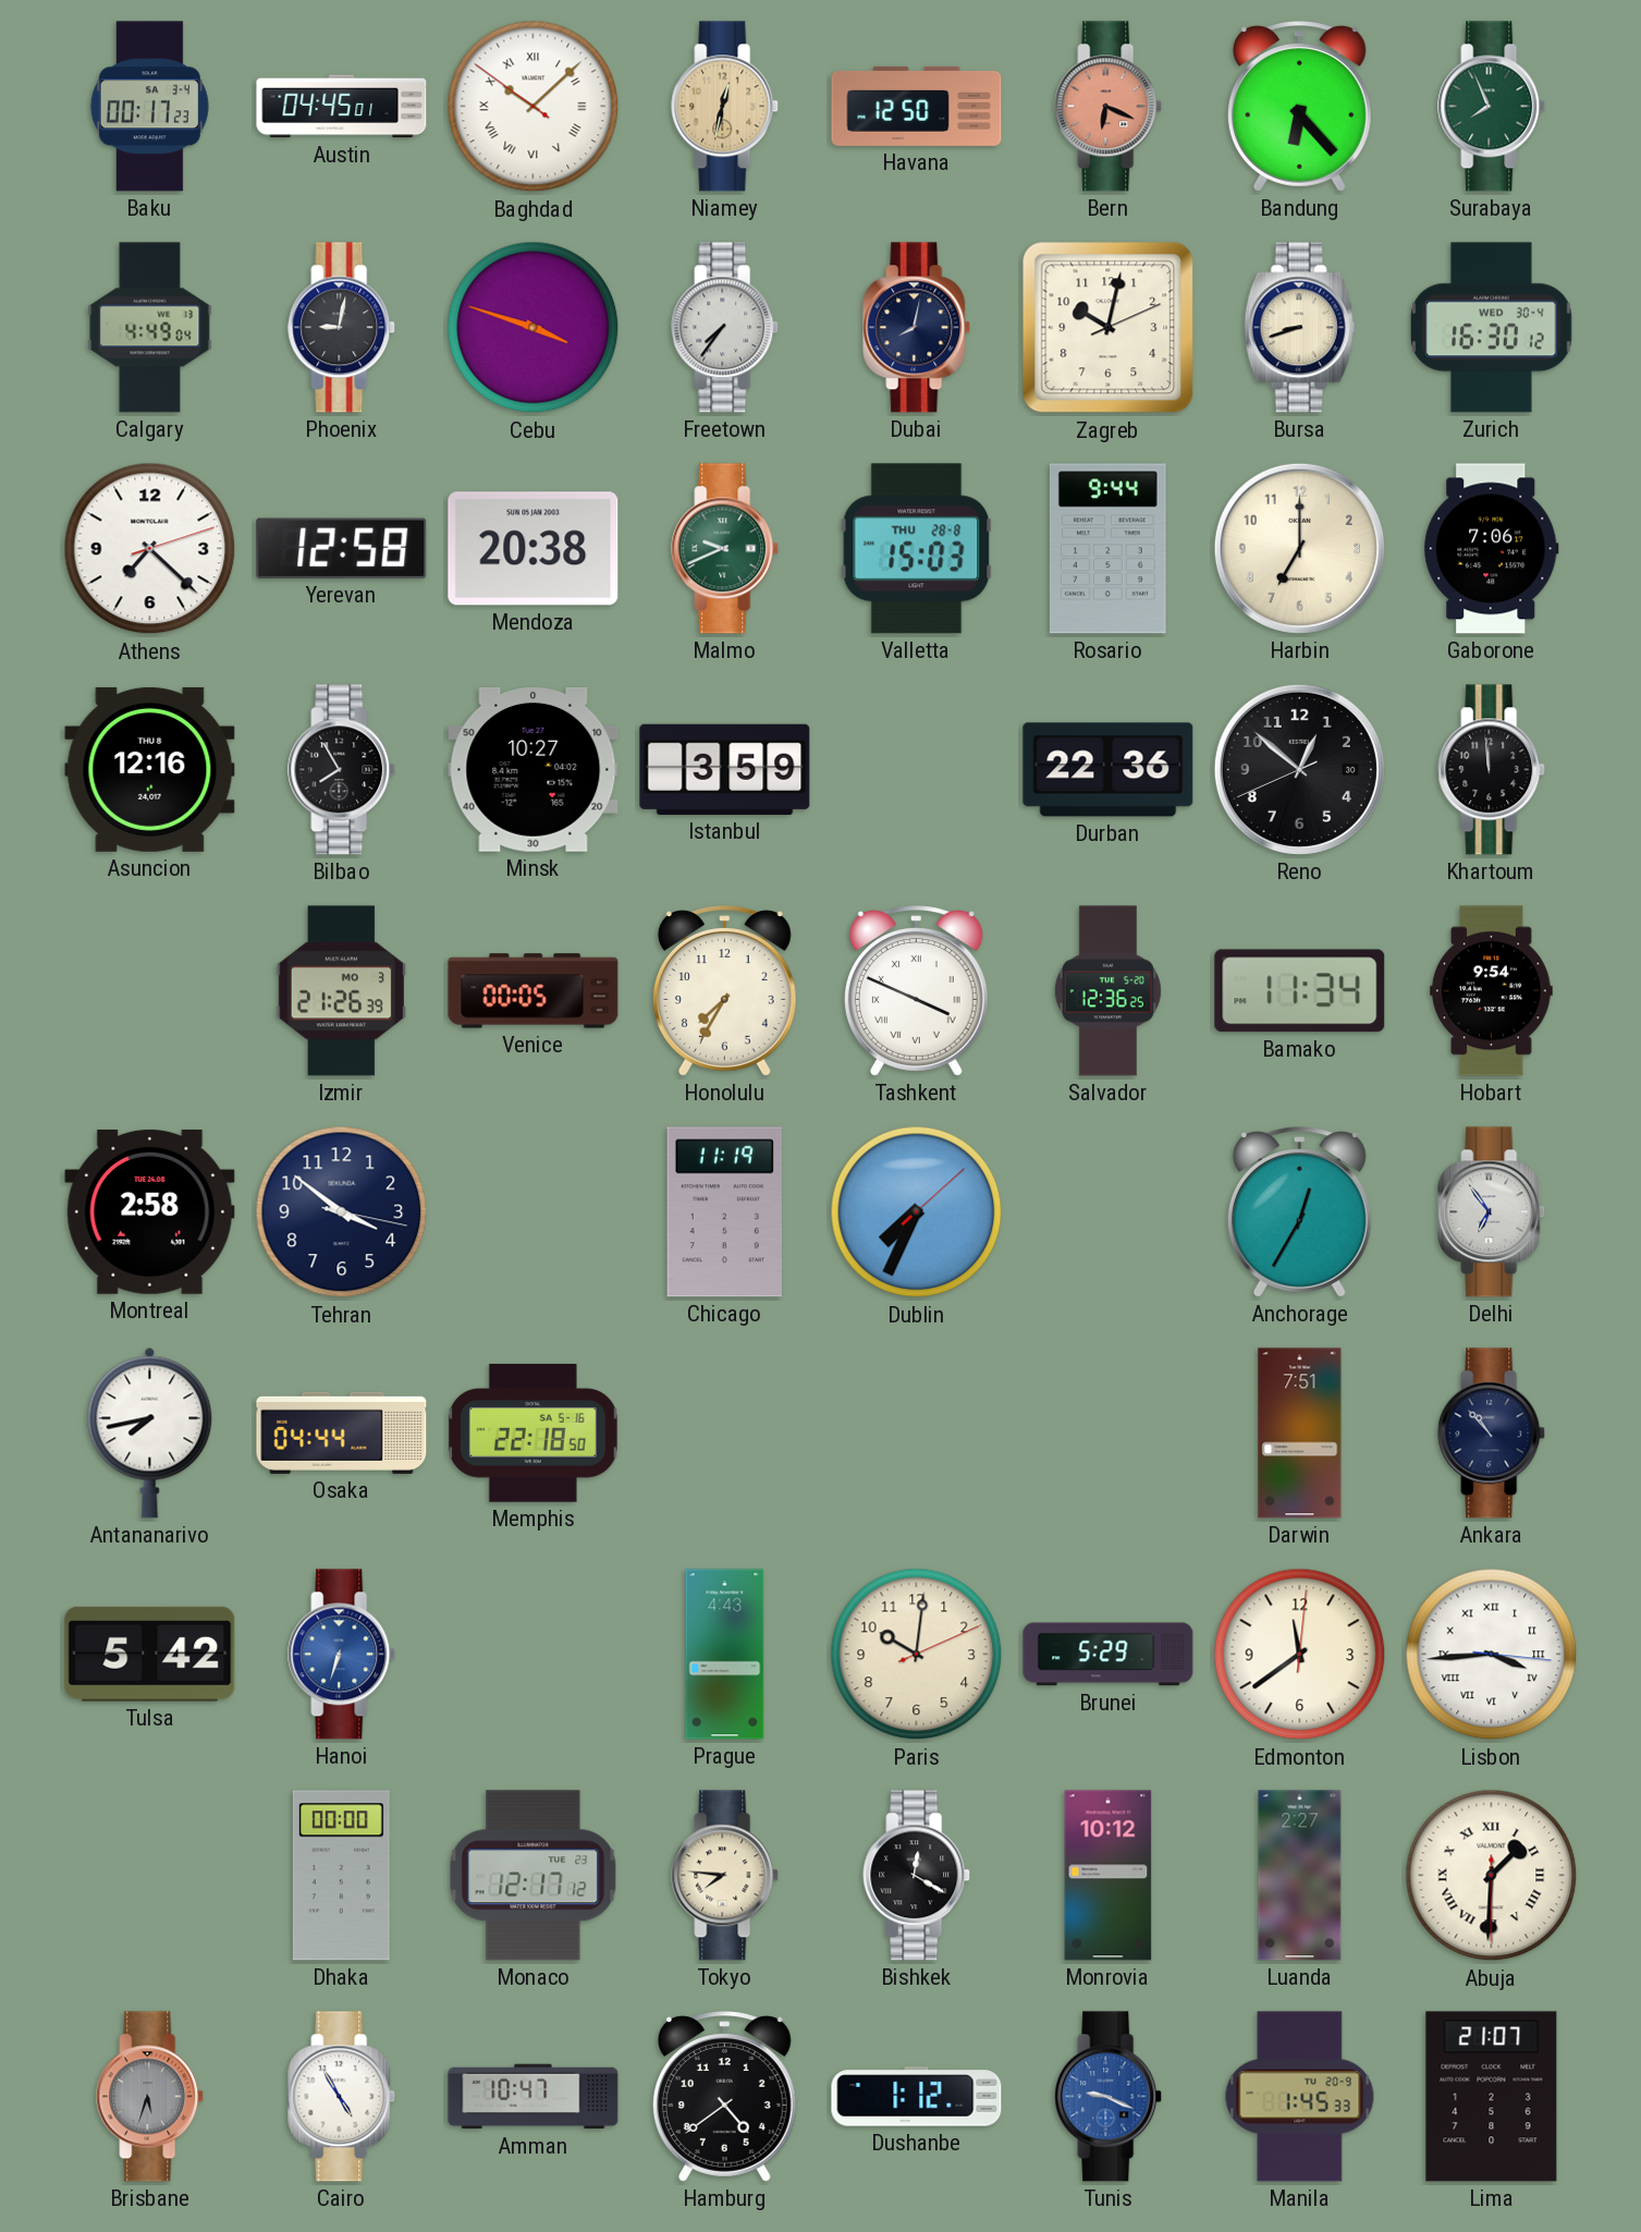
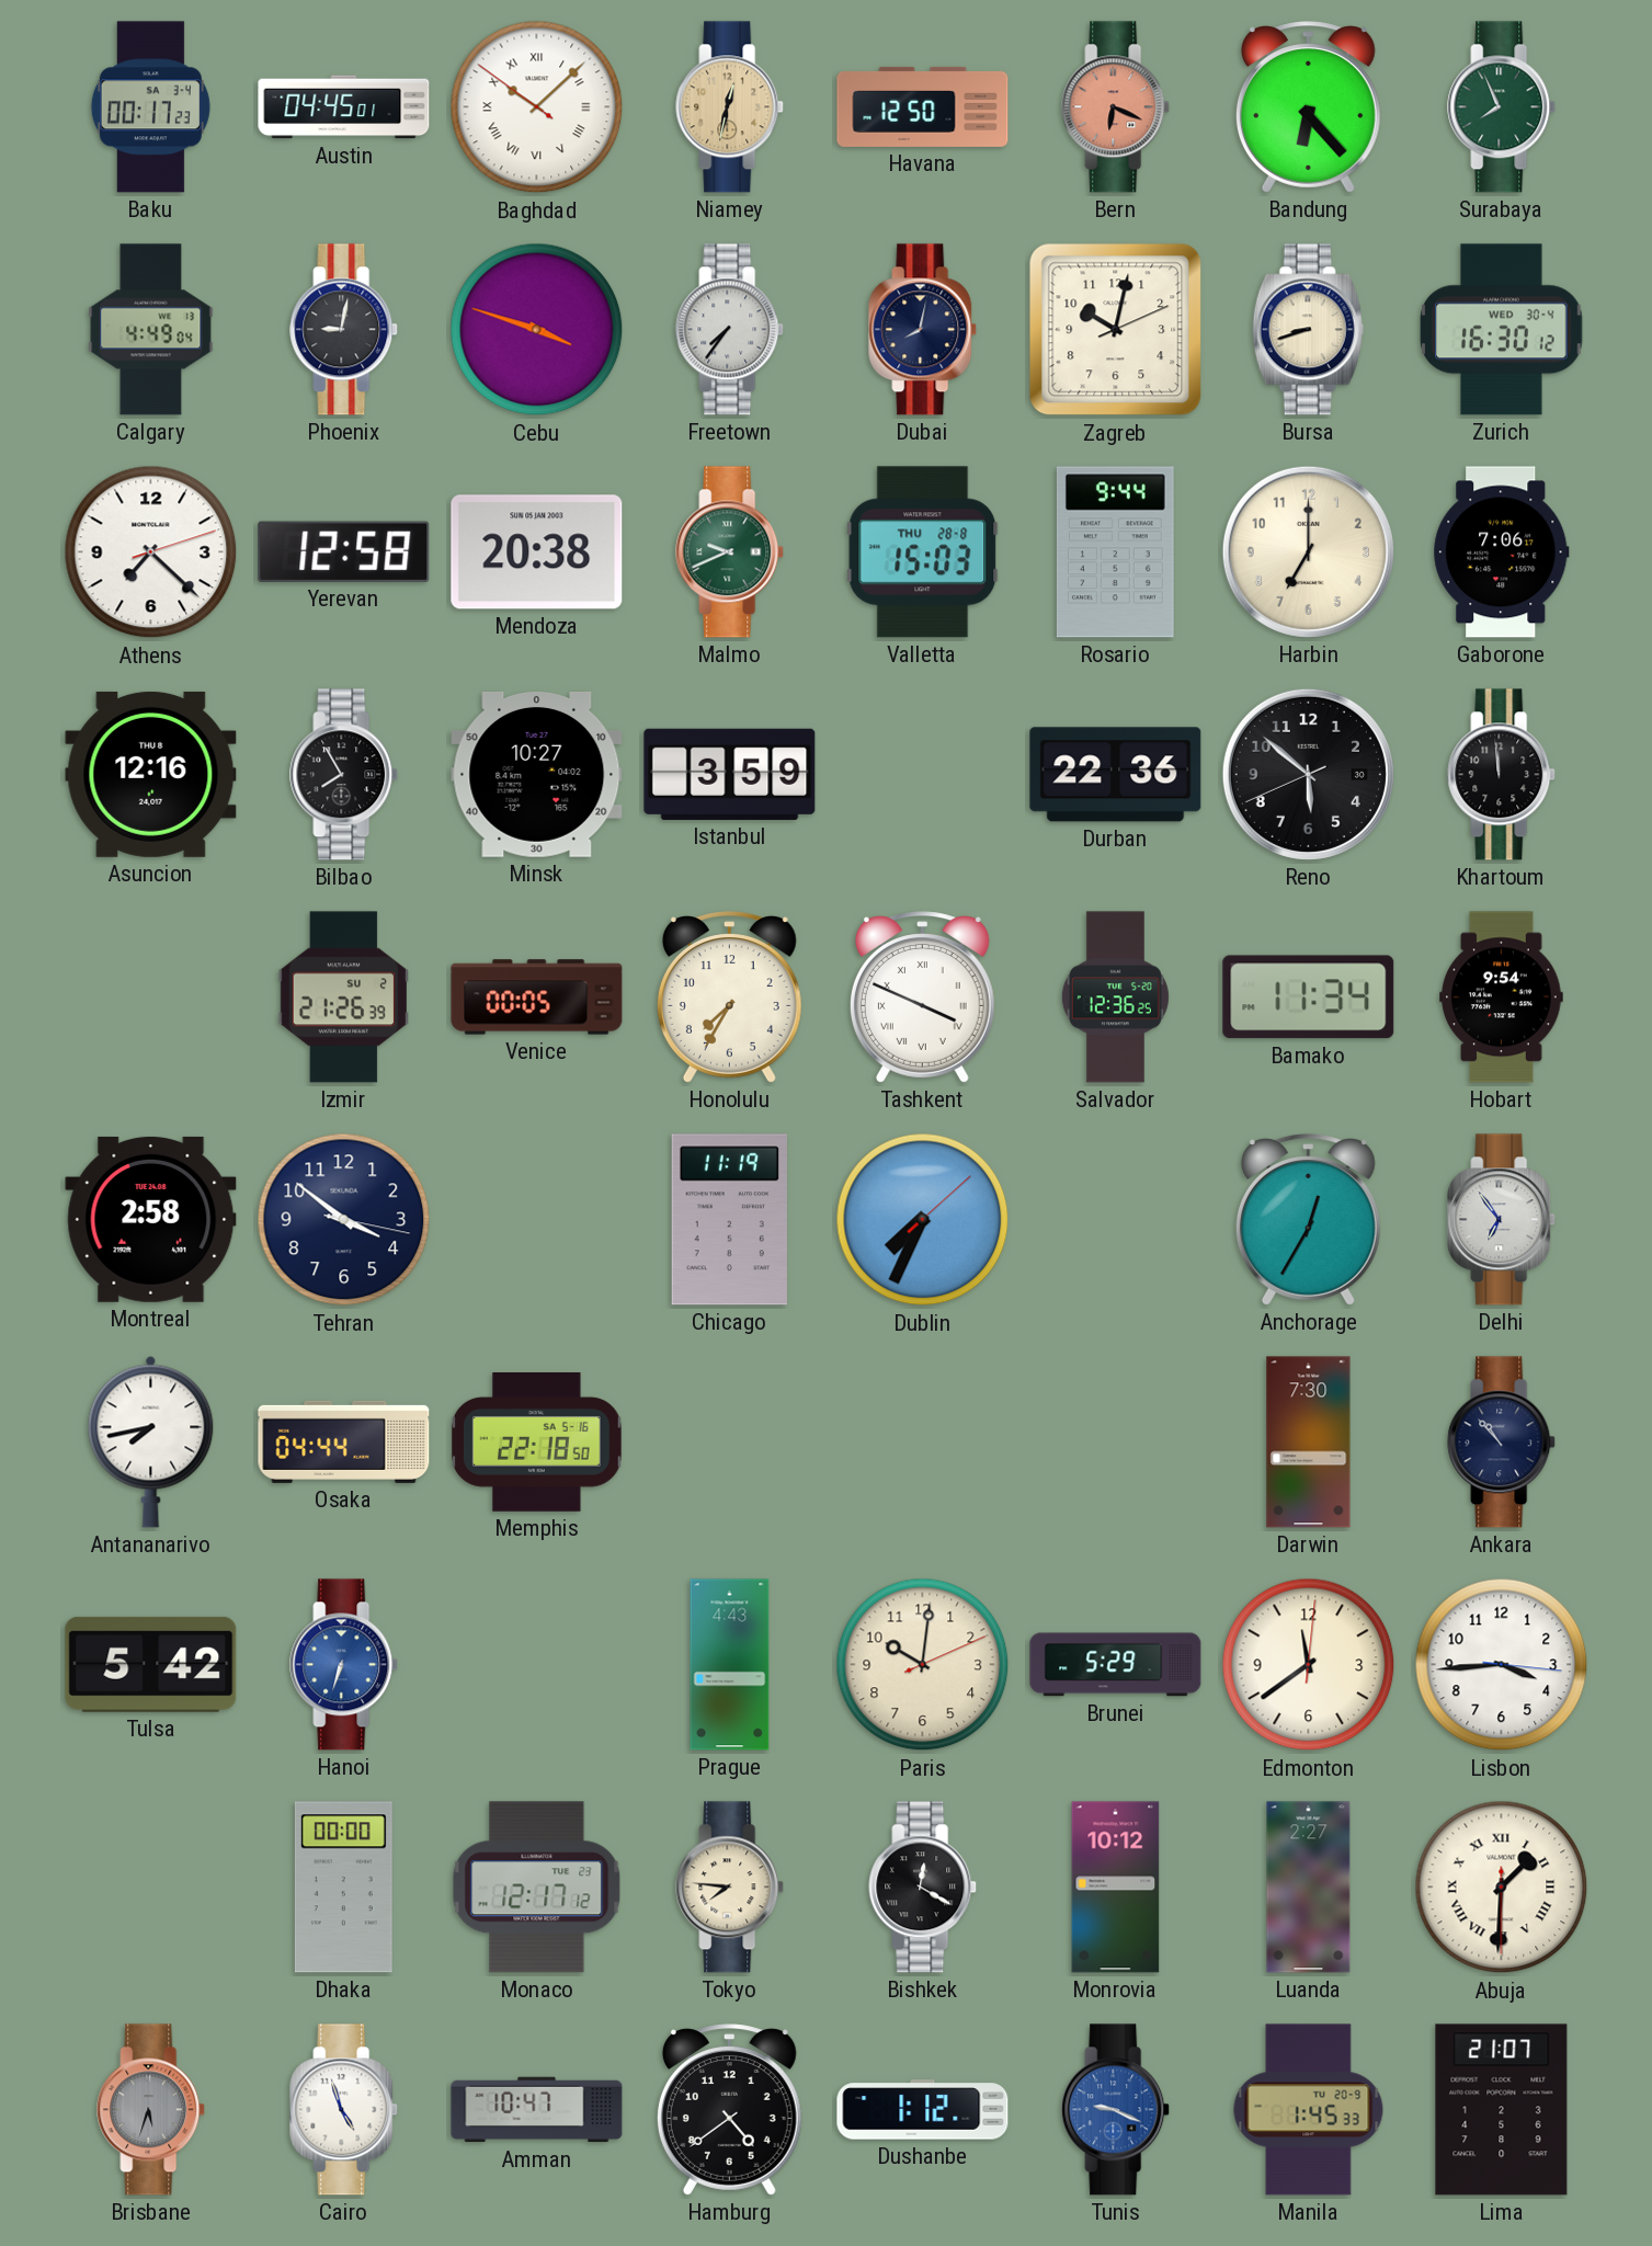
Reno: 12:51 -> 5:51
Izmir date: MO 3 -> SU 2
Darwin: 7:51 -> 7:30
Lisbon numerals: Roman -> Arabic
Cairo: 4:55 -> 4:57
